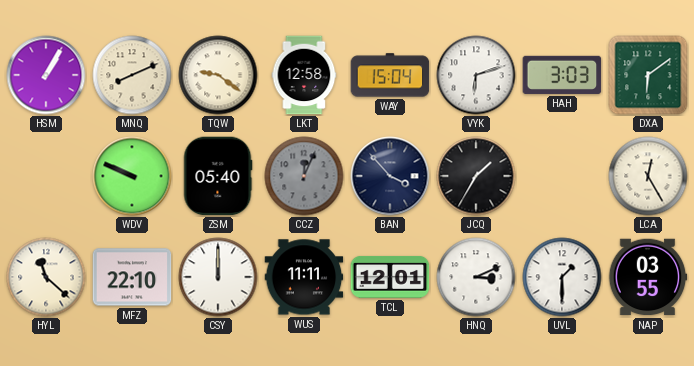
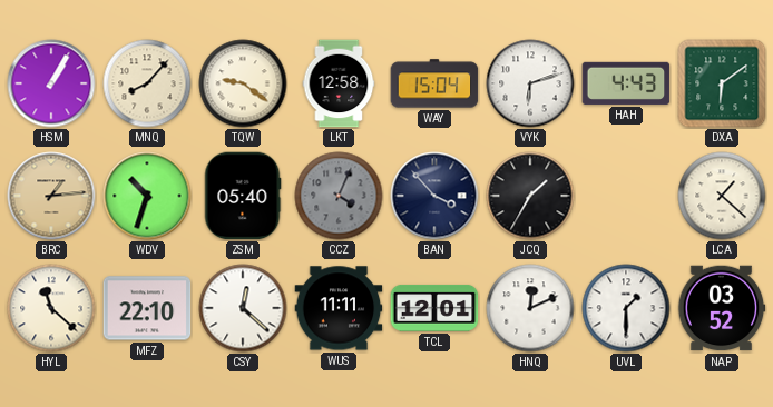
MNQ: 8:11 -> 8:07
HAH: 3:03 -> 4:43
BRC: none -> 1:14
WDV: 9:49 -> 10:33
CCZ: 12:04 -> 4:04
LCA: 12:25 -> 1:22
CSY: 12:00 -> 12:22
HNQ: 3:11 -> 12:11
NAP: 03:55 -> 03:52
